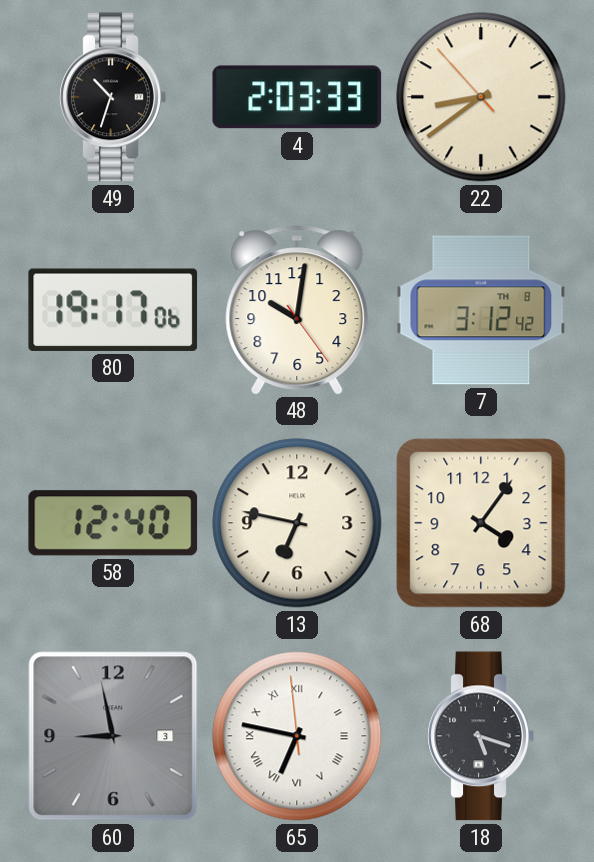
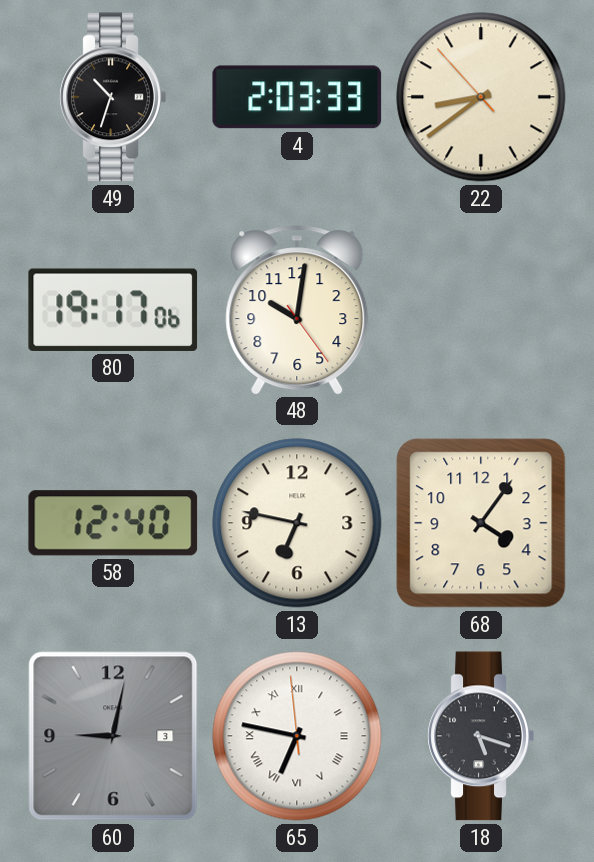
7: 3:12 -> none
60: 8:58 -> 9:02
